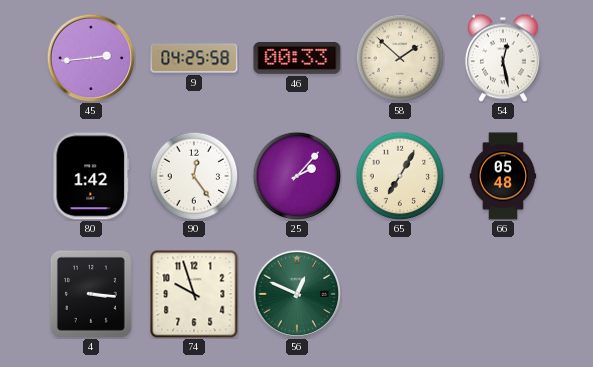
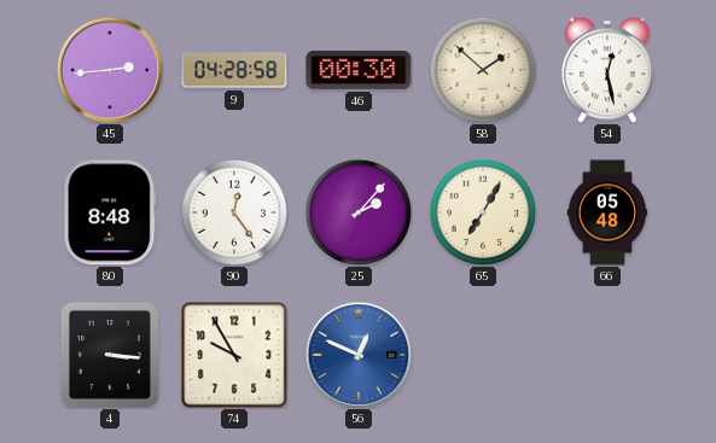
9: 04:25 -> 04:28
46: 00:33 -> 00:30
80: 1:42 -> 8:48
74: 9:57 -> 9:55
56 dial: green -> blue
